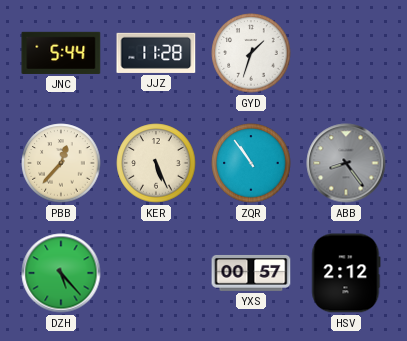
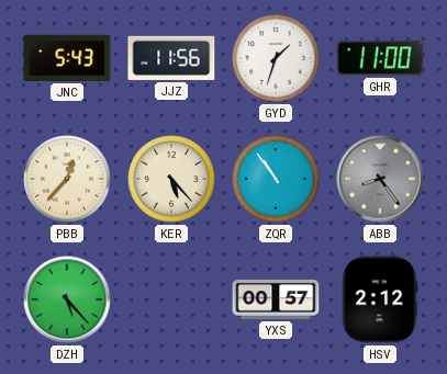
JNC: 5:44 -> 5:43
JJZ: 11:28 -> 11:56
GHR: none -> 11:00
KER: 5:26 -> 5:23
